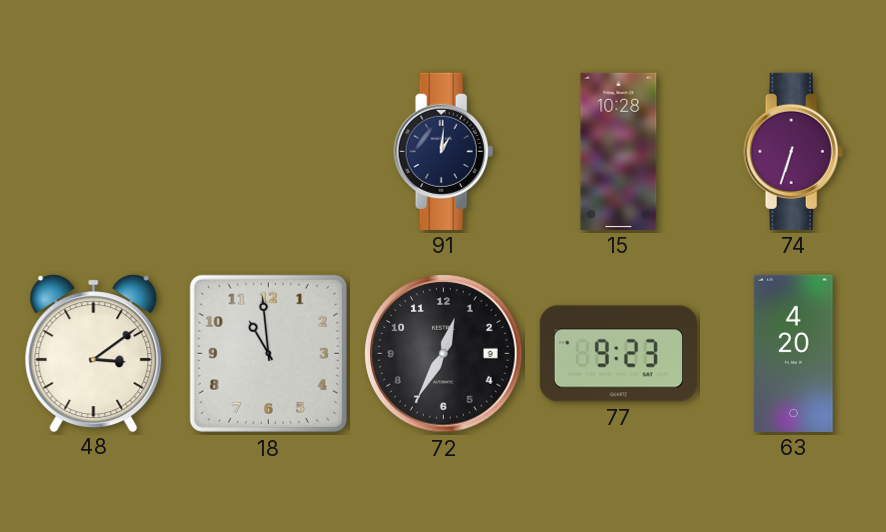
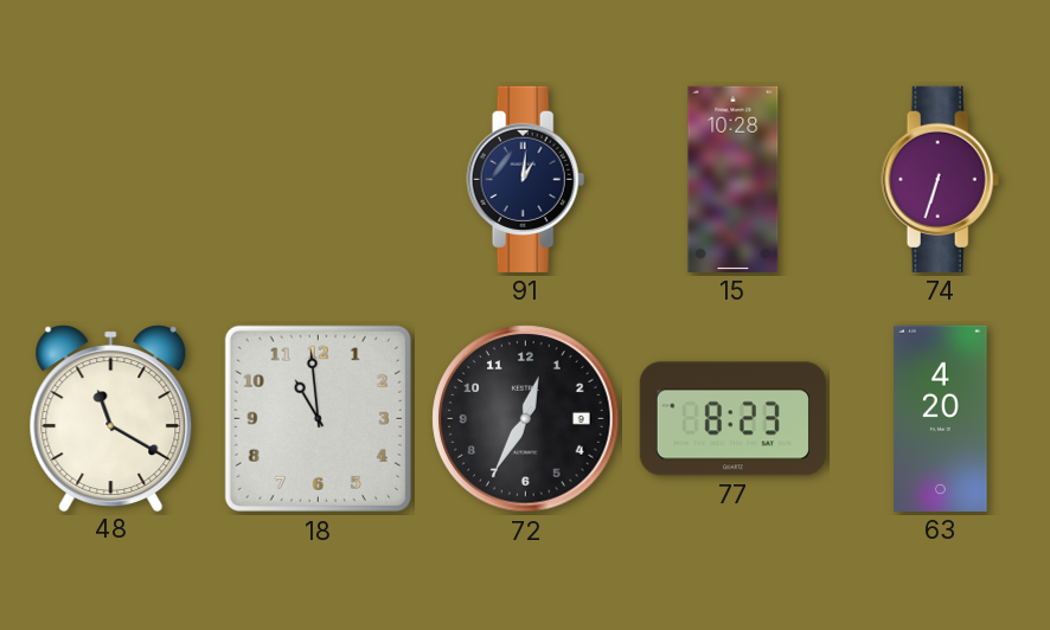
48: 3:09 -> 11:20
77: 9:23 -> 8:23
